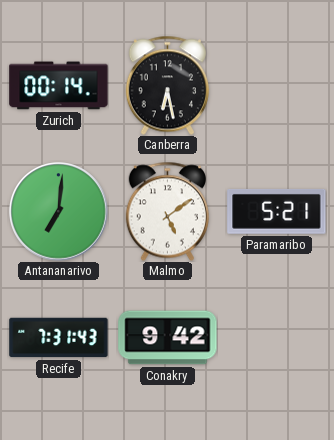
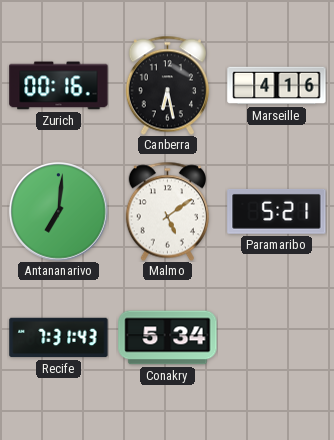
Zurich: 00:14 -> 00:16
Marseille: none -> 4:16
Conakry: 9:42 -> 5:34
